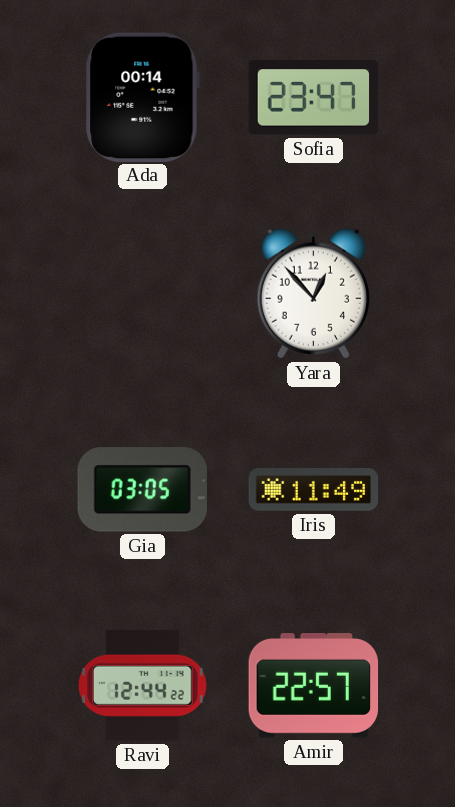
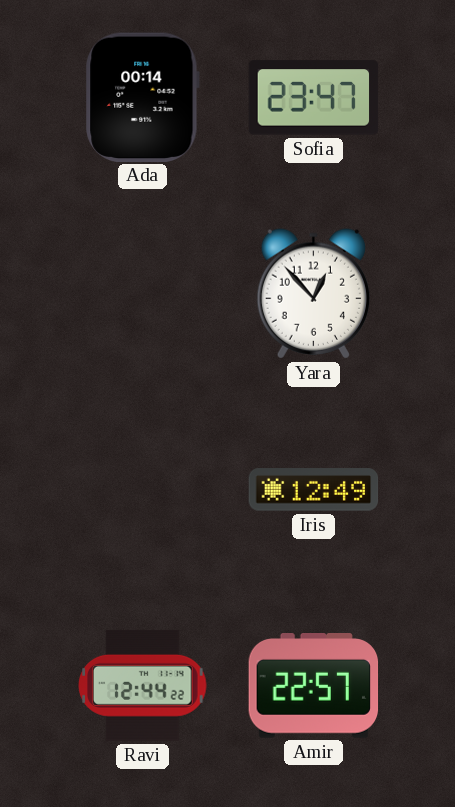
Gia: 03:05 -> none
Iris: 11:49 -> 12:49
